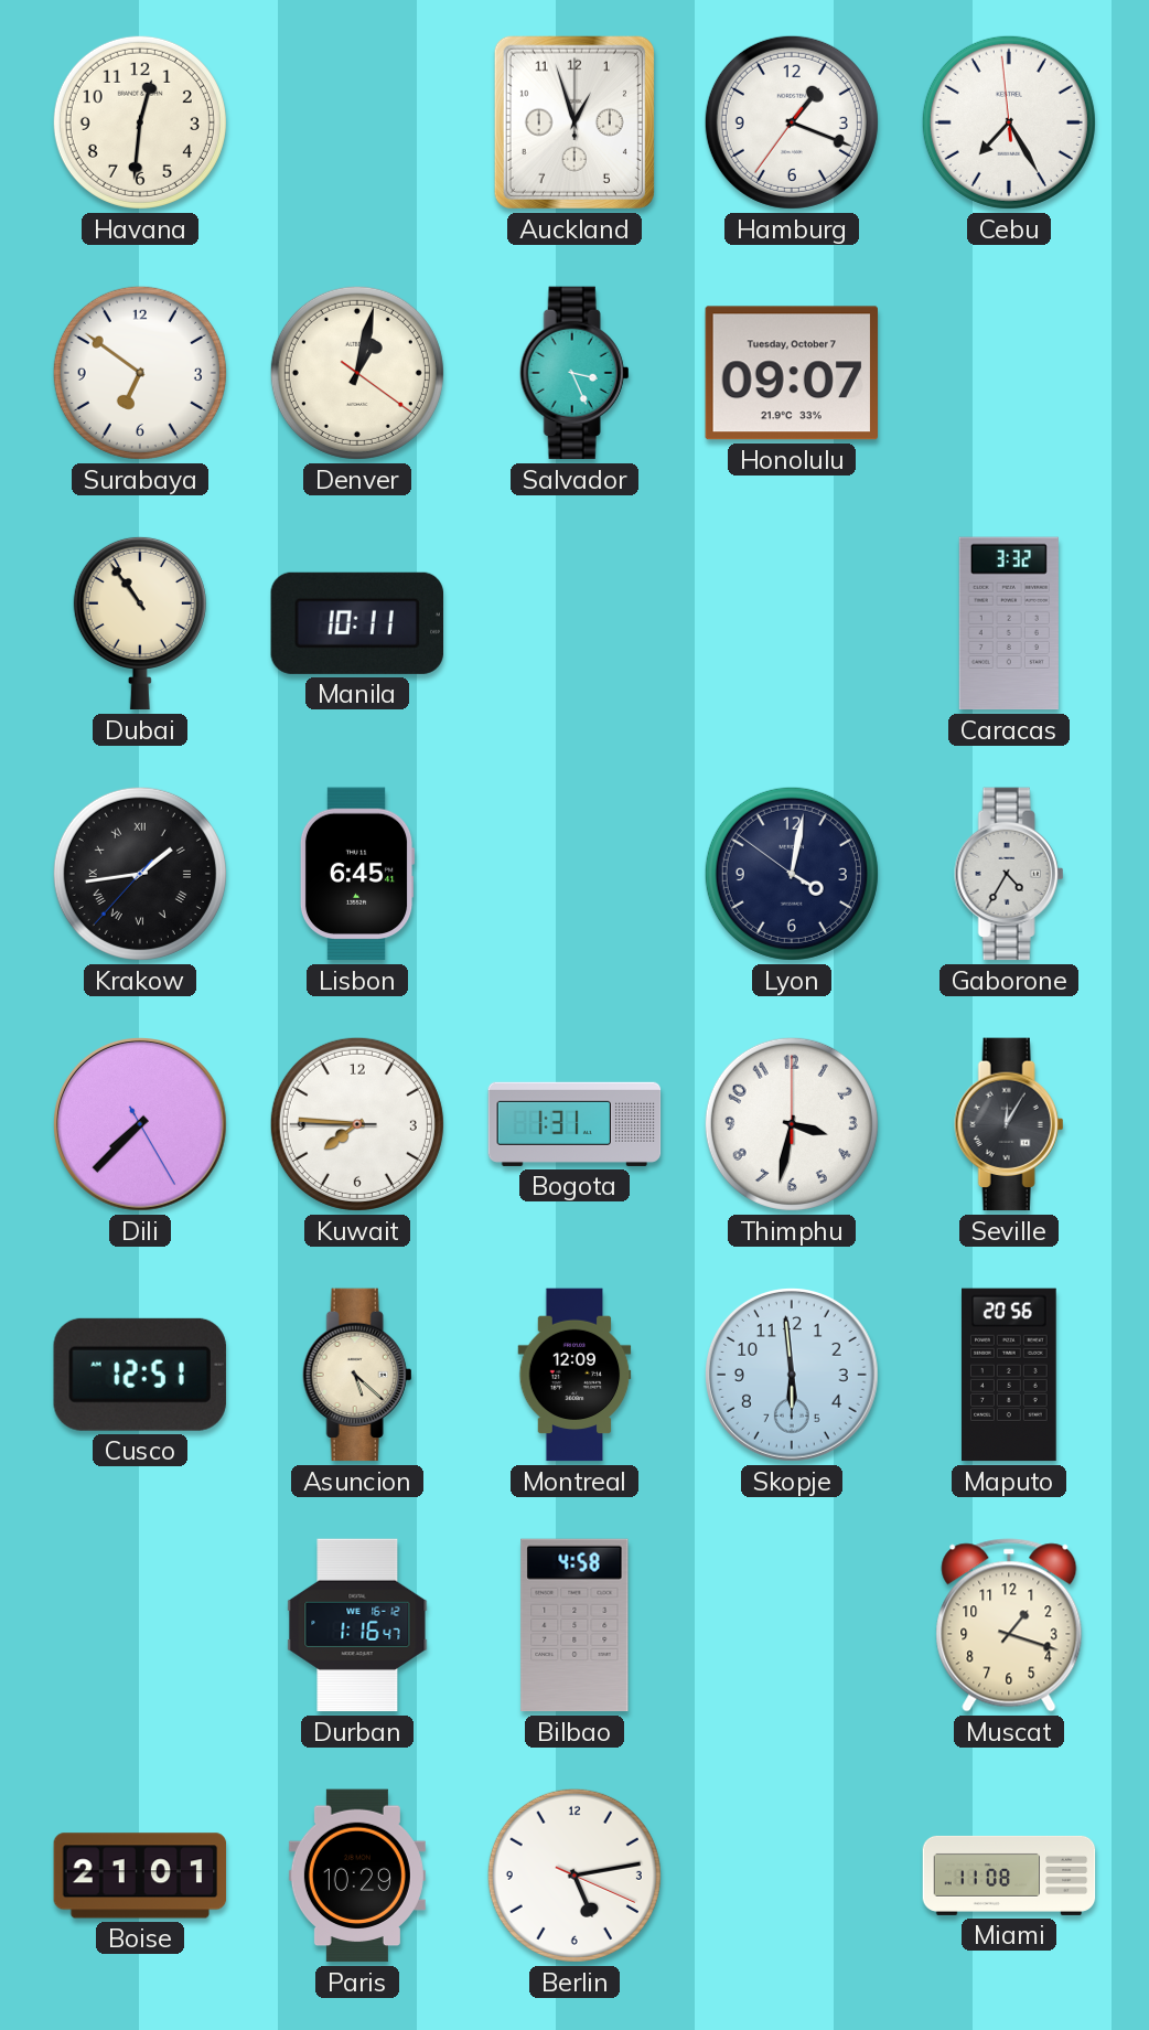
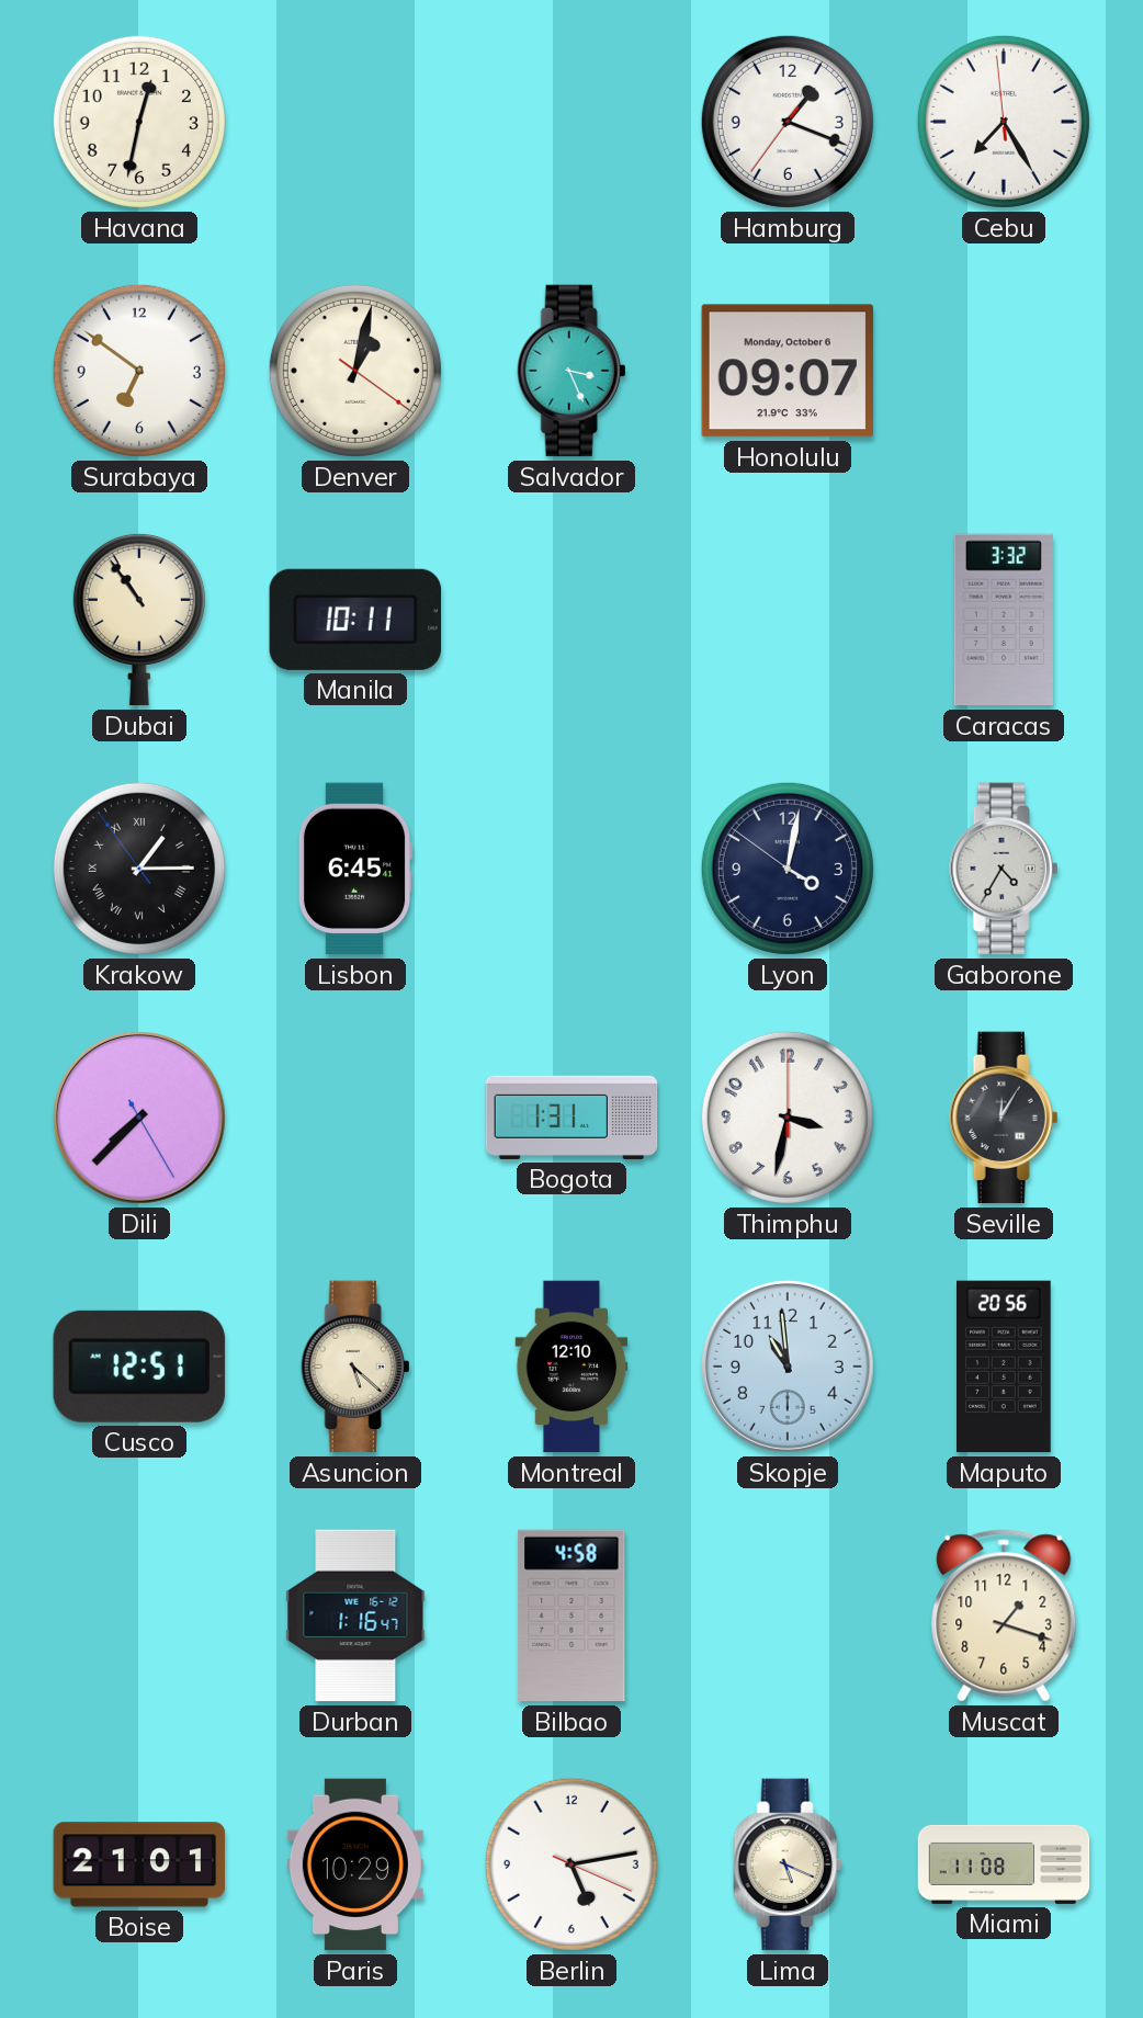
Havana: 12:31 -> 12:32
Auckland: 12:57 -> none
Honolulu date: Tuesday, October 7 -> Monday, October 6
Krakow: 1:43 -> 1:14
Kuwait: 7:45 -> none
Montreal: 12:09 -> 12:10
Skopje: 5:59 -> 10:59
Lima: none -> 5:19
